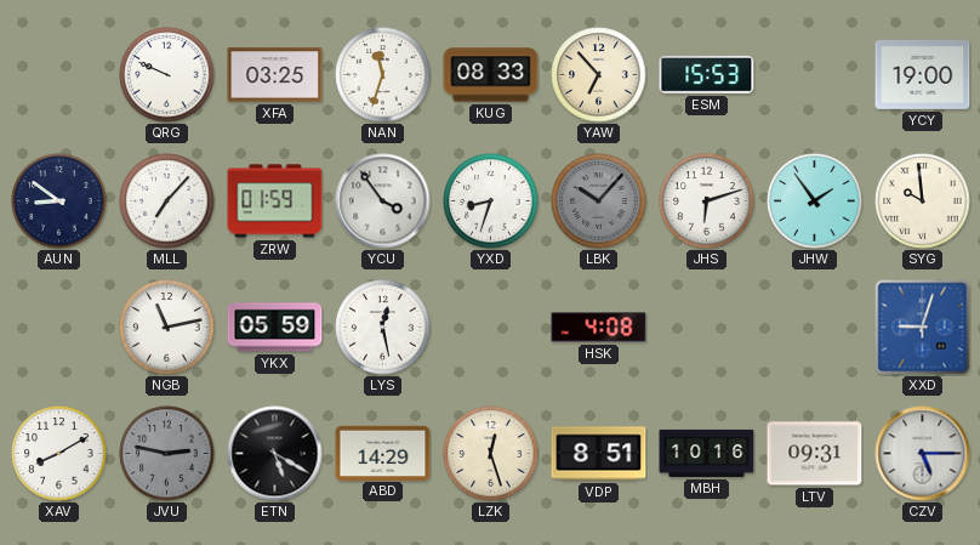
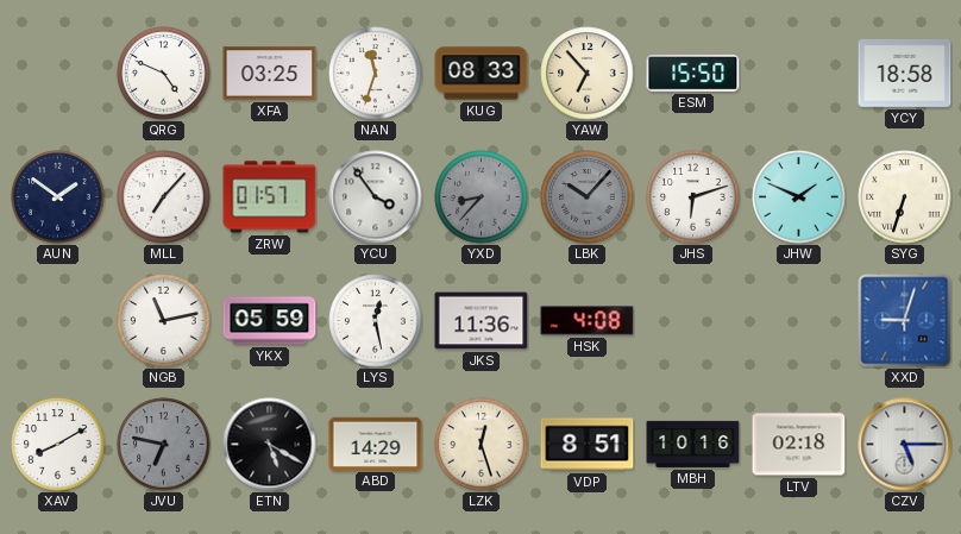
QRG: 9:49 -> 4:49
ESM: 15:53 -> 15:50
YCY: 19:00 -> 18:58
AUN: 8:51 -> 1:51
ZRW: 01:59 -> 01:57
YXD: 8:33 -> 8:37
YXD dial: white -> grey
JHW: 1:54 -> 1:49
SYG: 9:59 -> 6:33
JKS: none -> 11:36
JVU: 2:47 -> 6:47
LTV: 09:31 -> 02:18
